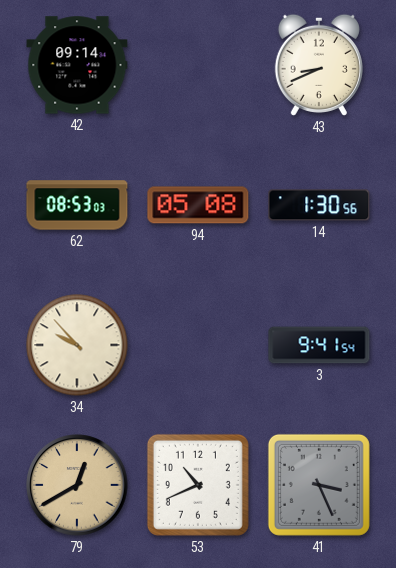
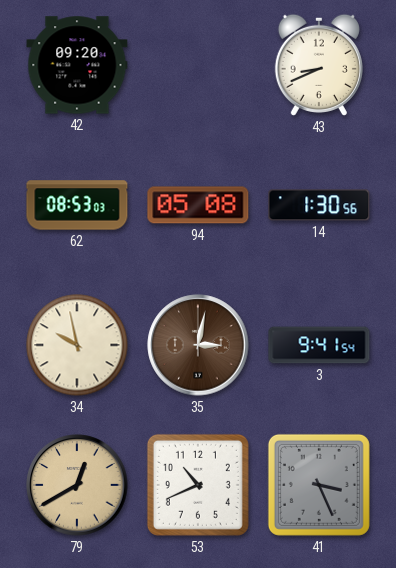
42: 09:14 -> 09:20
34: 9:53 -> 9:58
35: none -> 3:02
